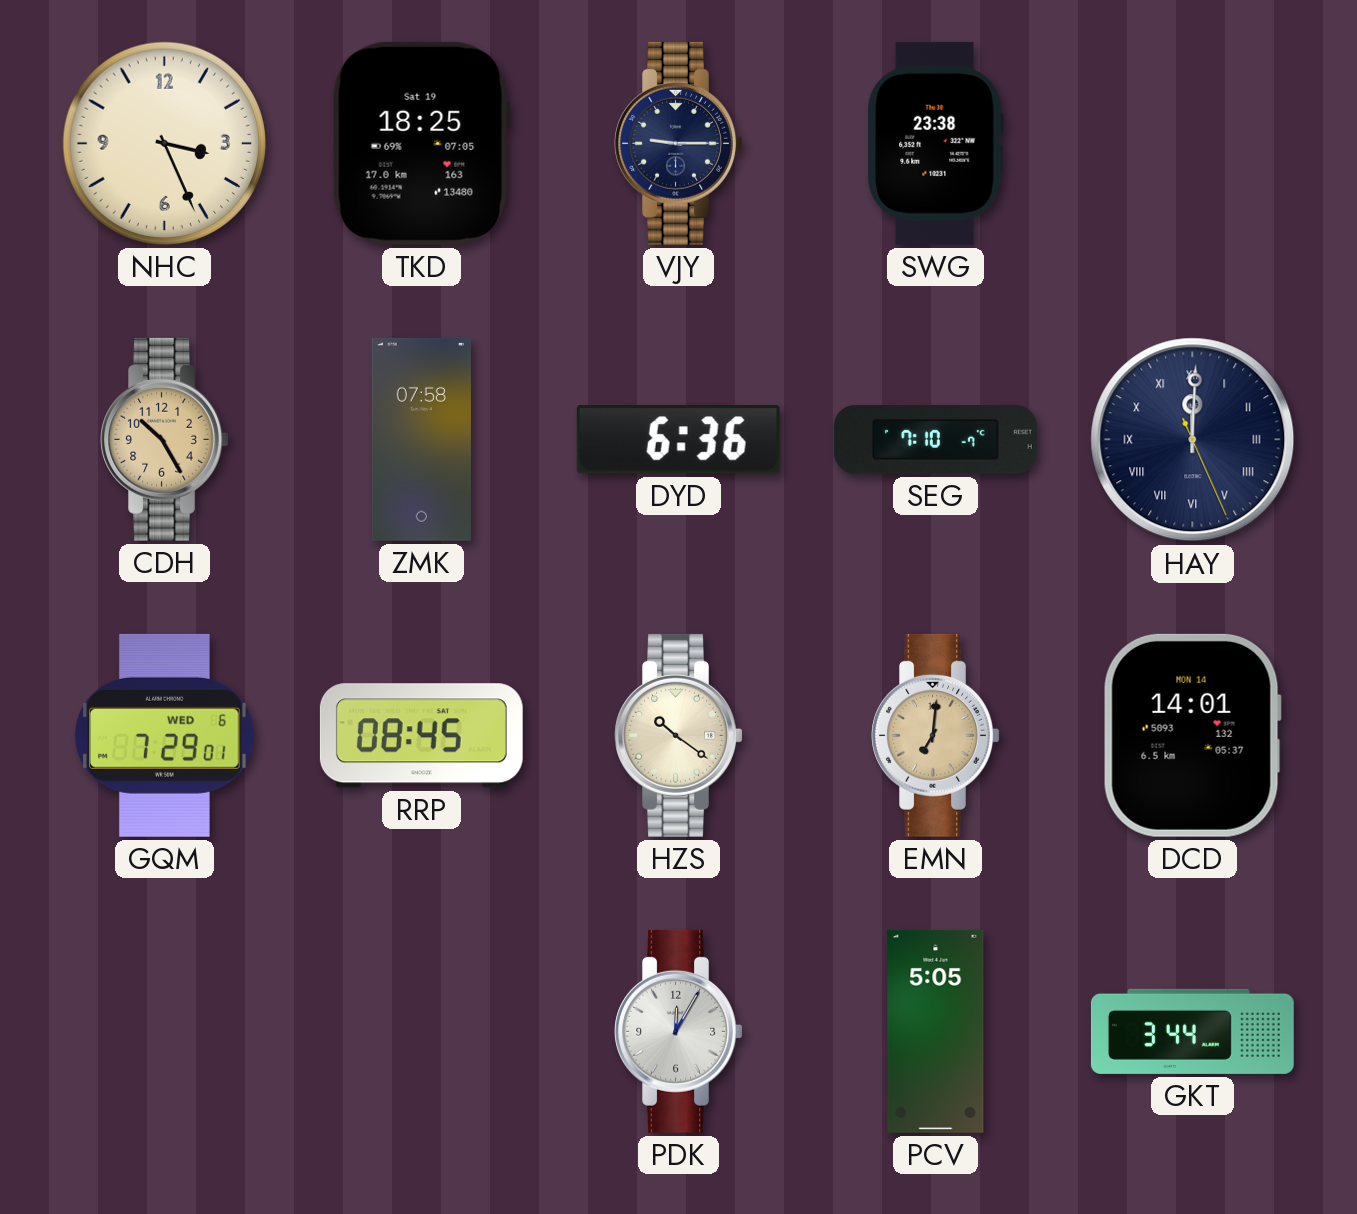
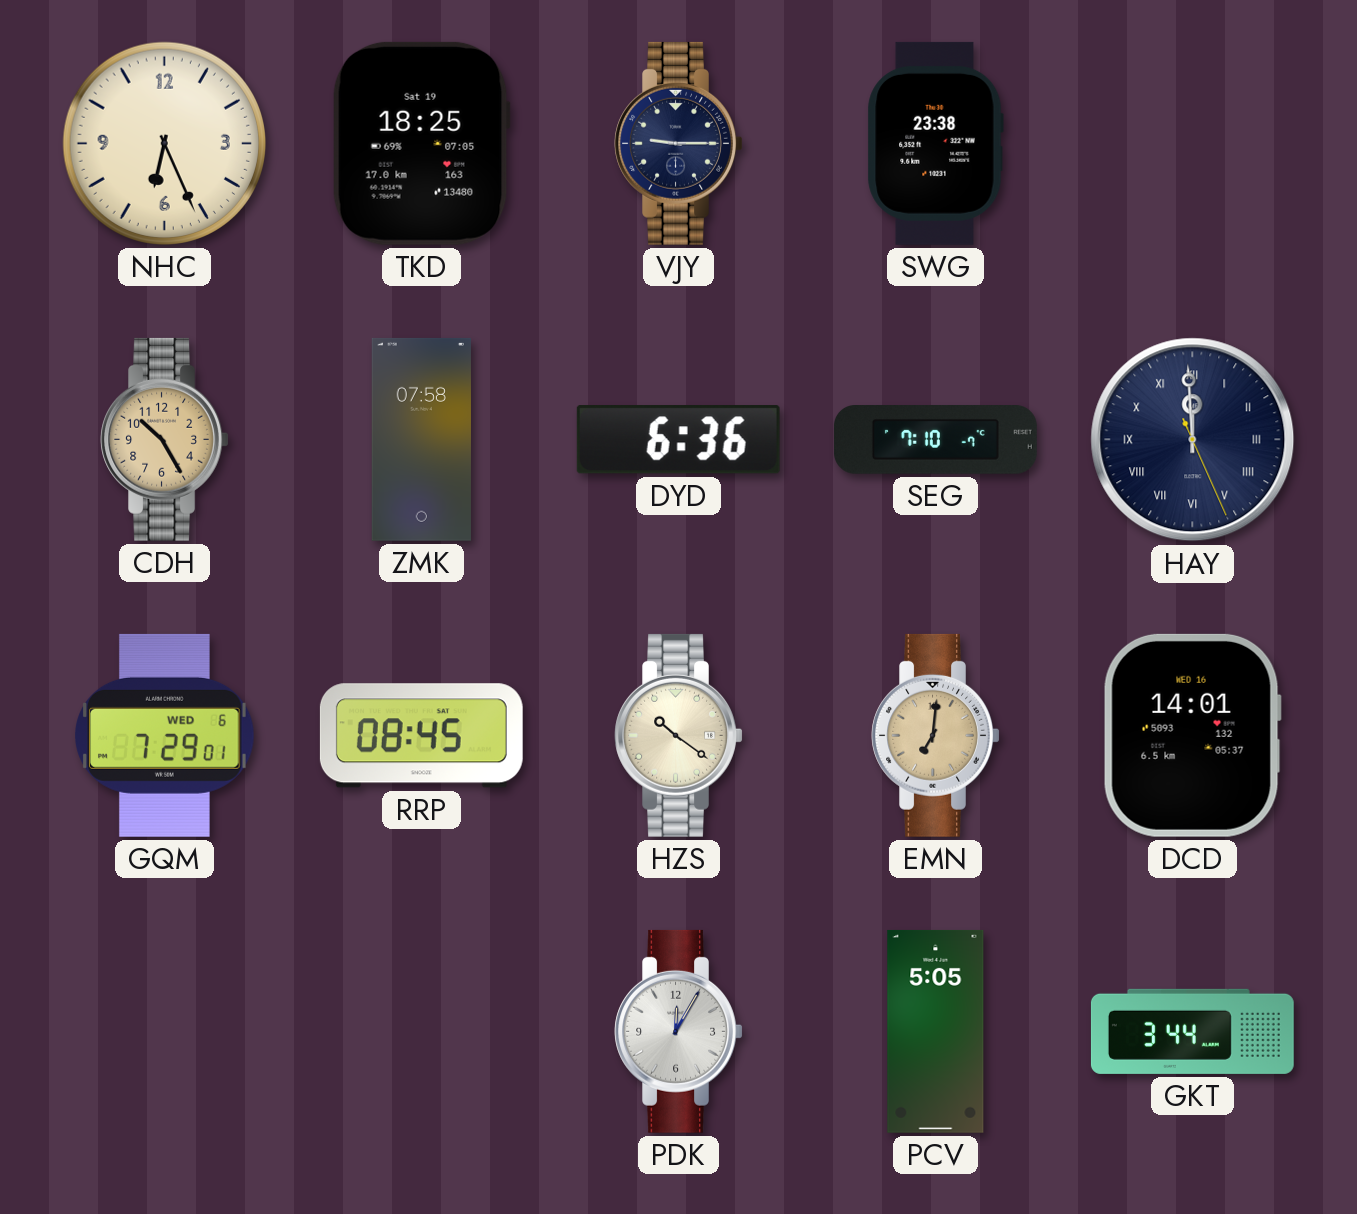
NHC: 3:26 -> 6:26
HAY: 12:00 -> 11:59
DCD date: MON 14 -> WED 16
